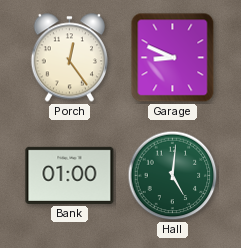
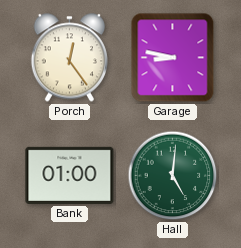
Garage: 8:49 -> 8:47
